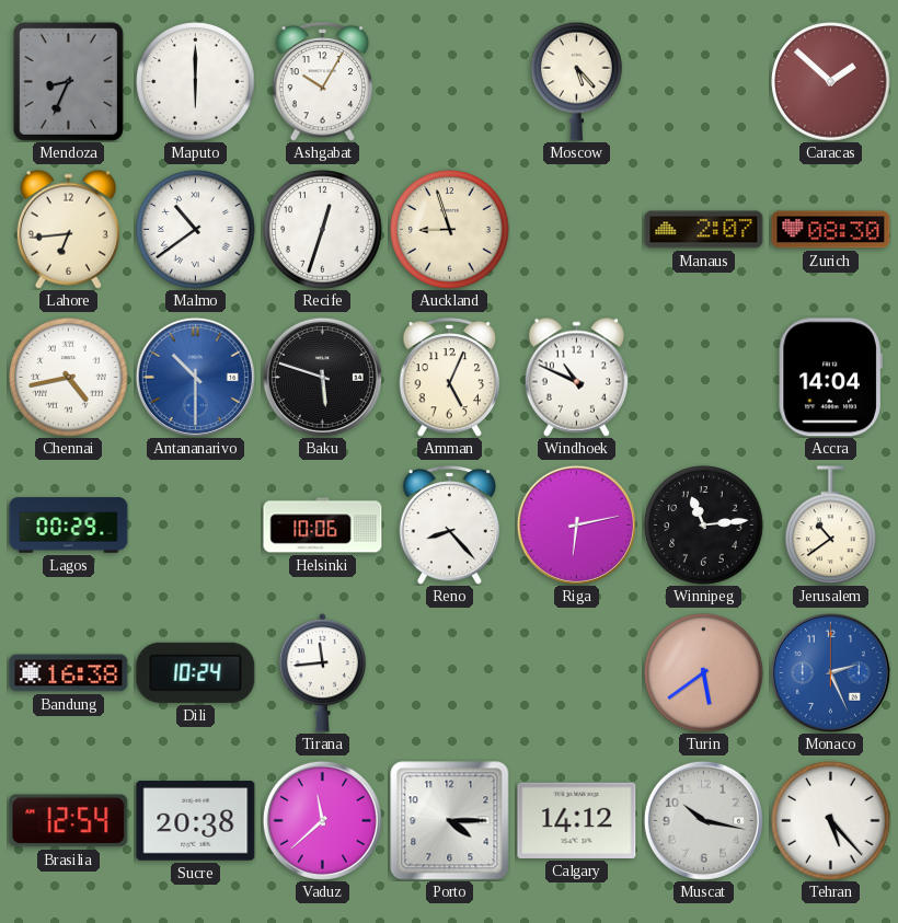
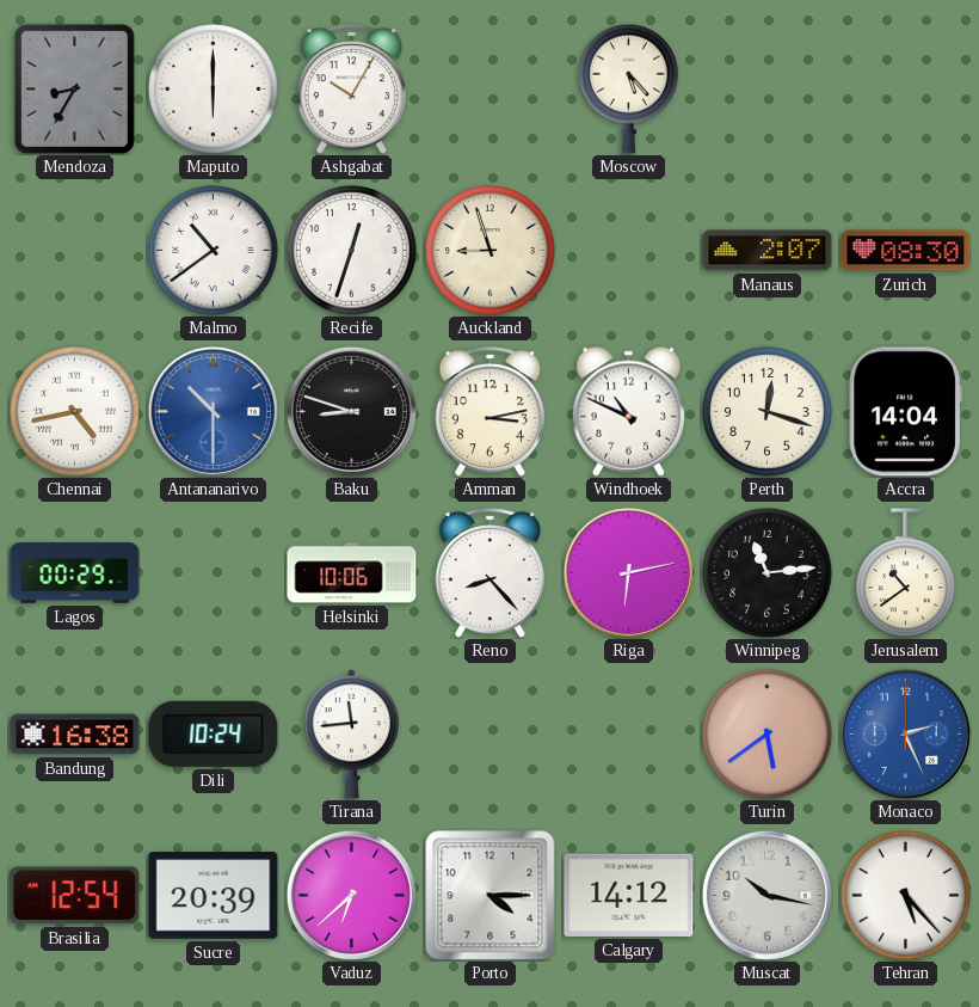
Mendoza: 8:34 -> 8:35
Caracas: 1:52 -> none
Lahore: 6:44 -> none
Baku: 5:48 -> 8:48
Amman: 5:04 -> 3:13
Perth: none -> 12:18
Sucre: 20:38 -> 20:39
Vaduz: 11:38 -> 6:38
